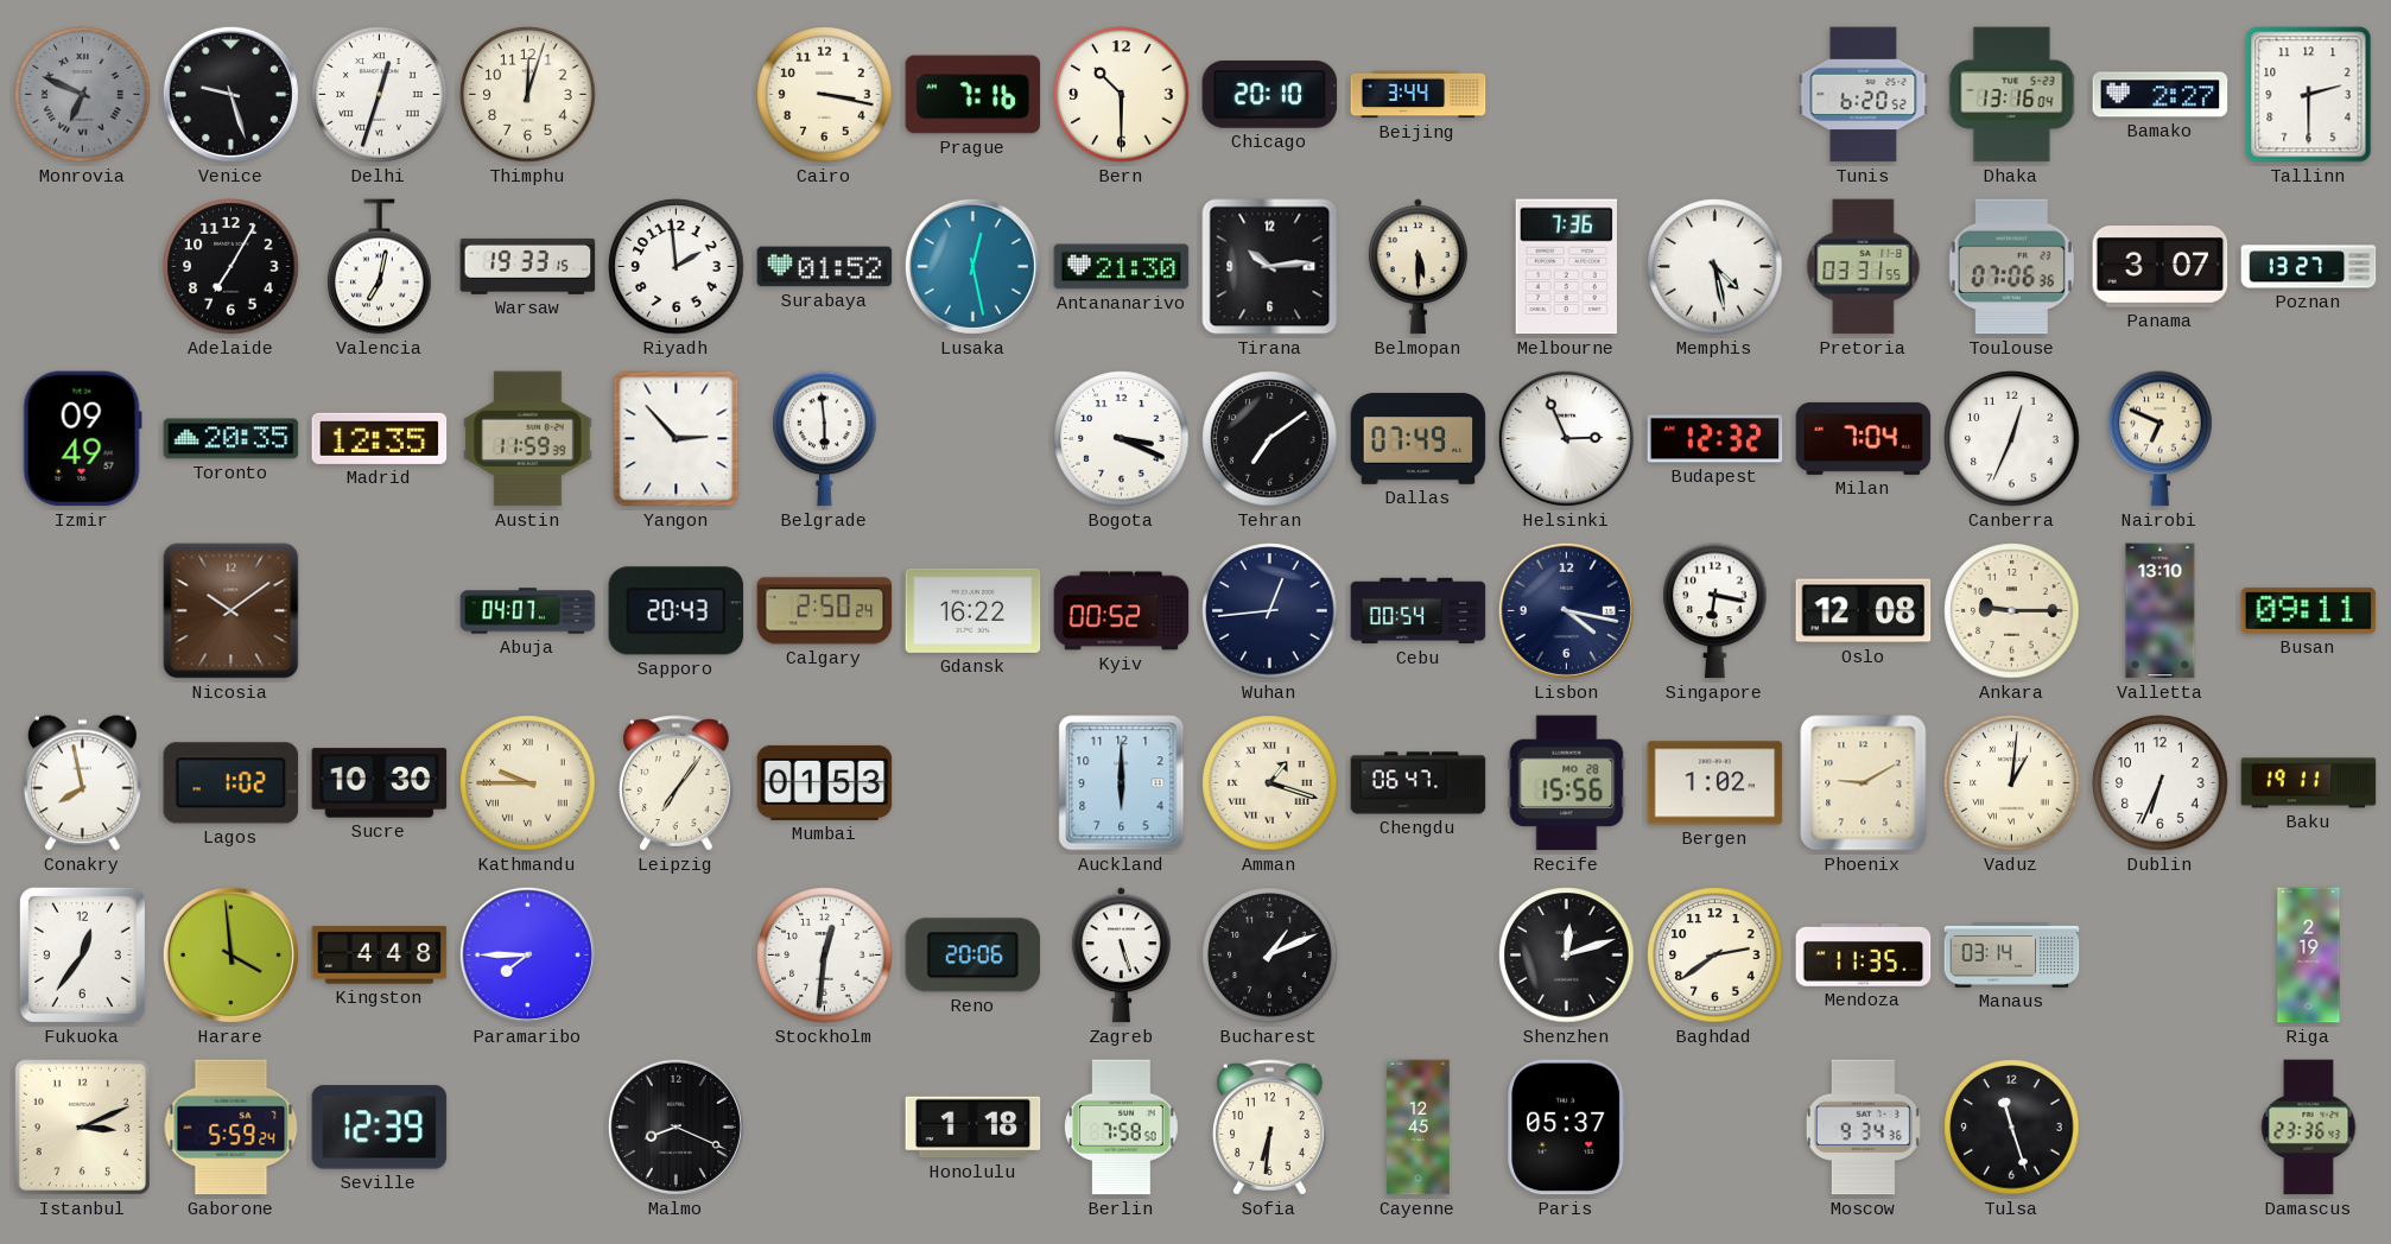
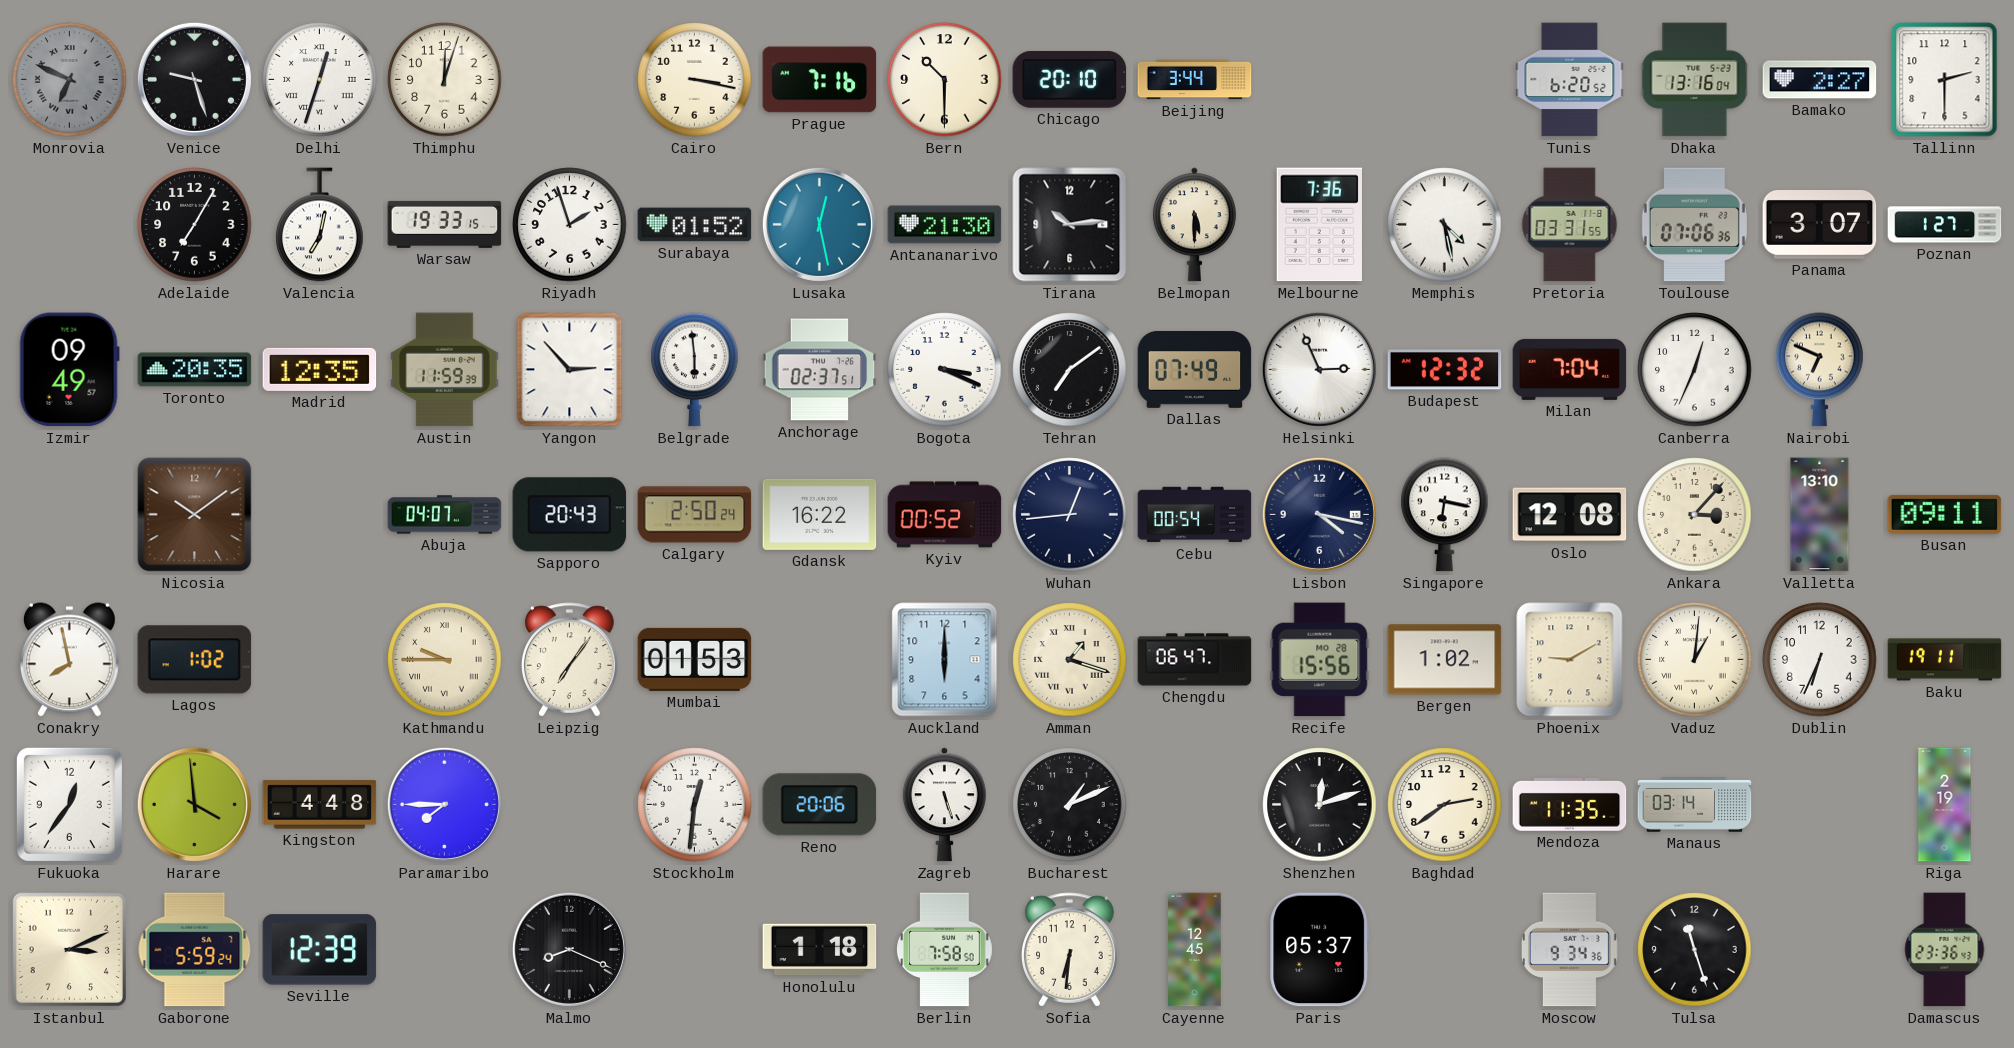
Riyadh: 1:59 -> 1:57
Poznan: 13:27 -> 1:27
Anchorage: none -> 02:37
Ankara: 9:15 -> 3:07
Sucre: 10:30 -> none
